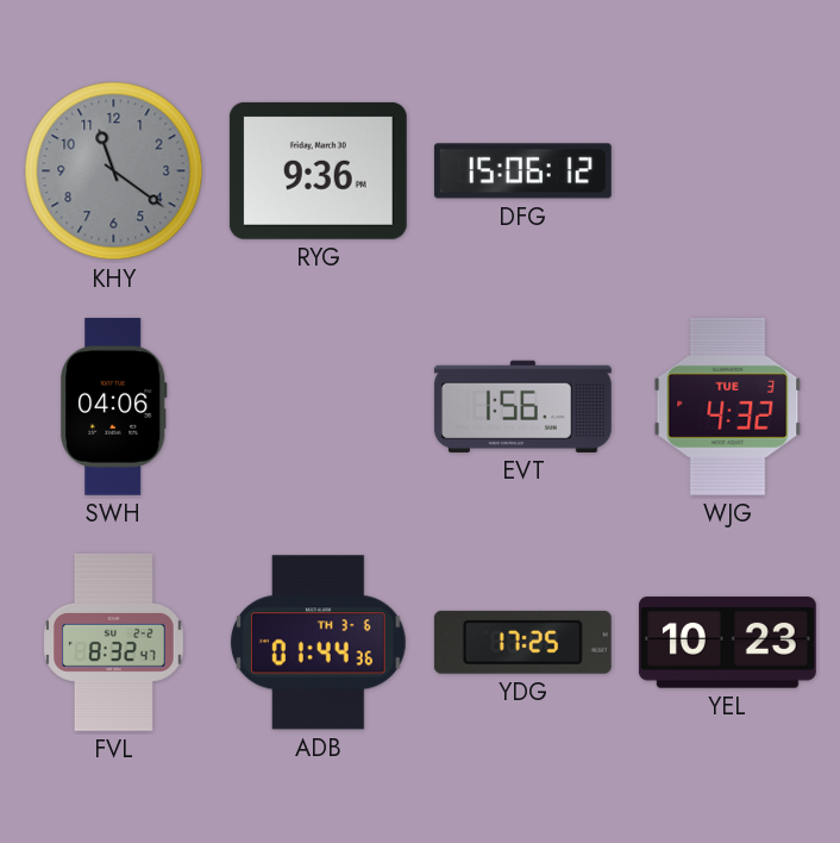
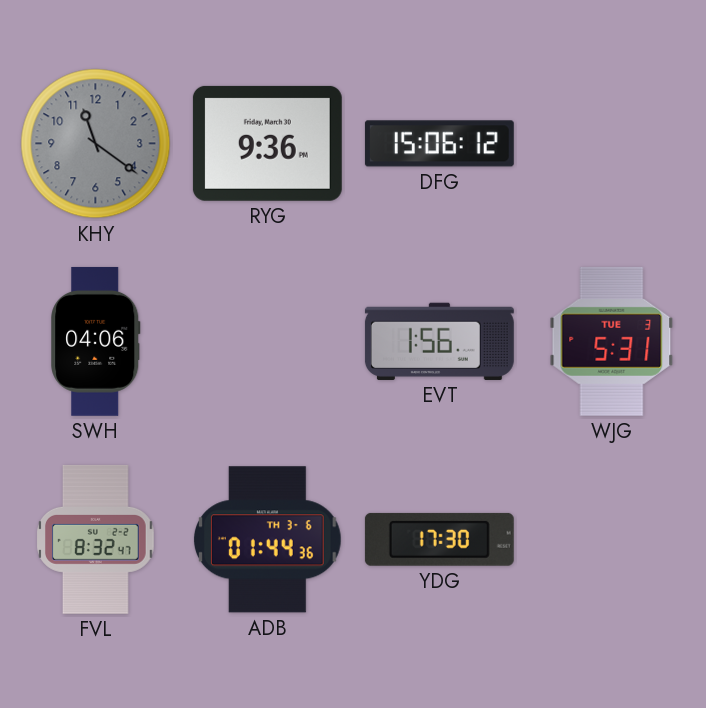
WJG: 4:32 -> 5:31
YDG: 17:25 -> 17:30
YEL: 10:23 -> none
